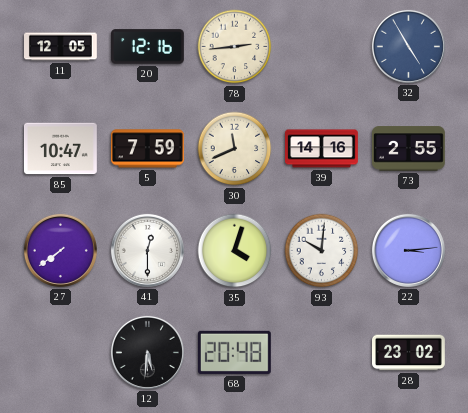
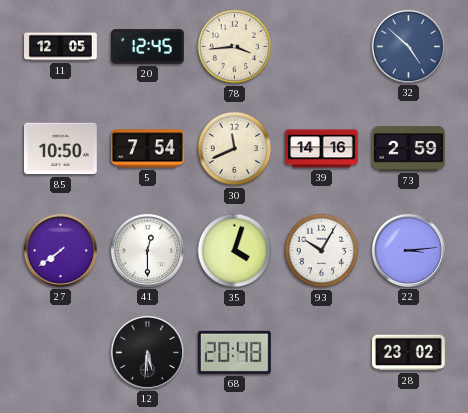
20: 12:16 -> 12:45
78: 2:44 -> 3:44
32: 4:55 -> 4:52
85: 10:47 -> 10:50
5: 7:59 -> 7:54
73: 2:55 -> 2:59
93: 10:01 -> 10:05
